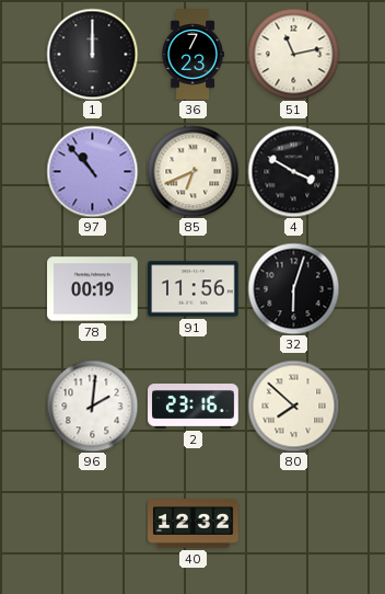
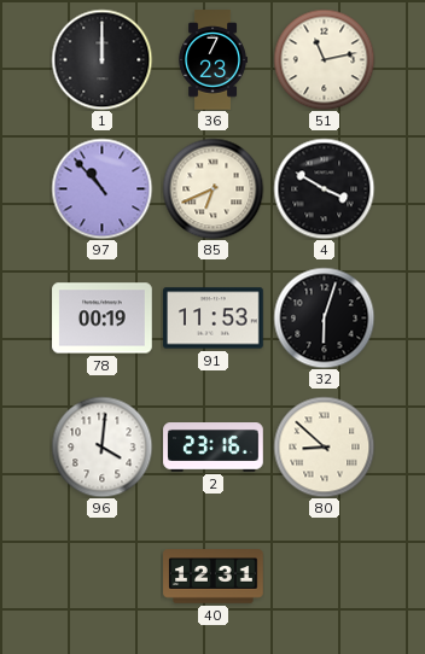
91: 11:56 -> 11:53
96: 2:01 -> 4:01
80: 7:52 -> 8:52
40: 12:32 -> 12:31
